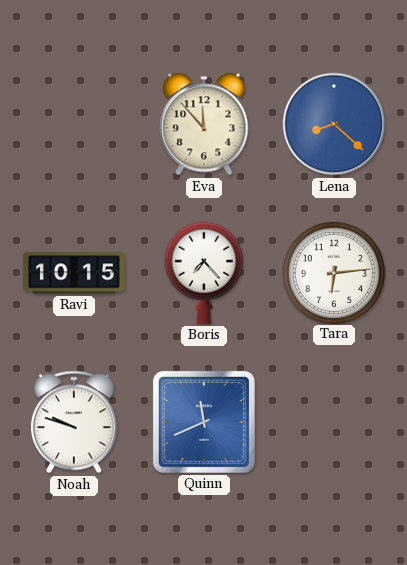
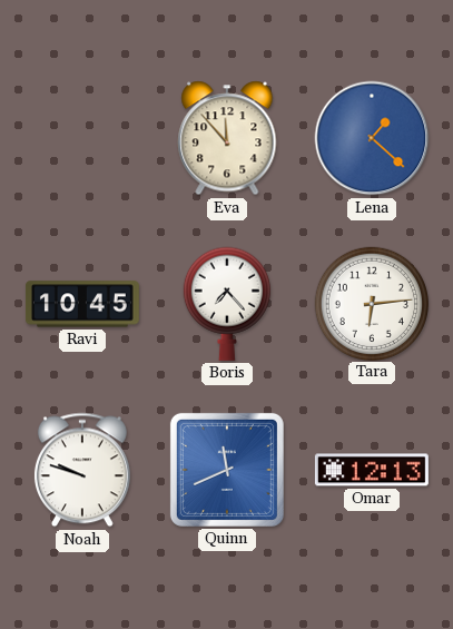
Lena: 8:22 -> 1:22
Ravi: 10:15 -> 10:45
Omar: none -> 12:13
